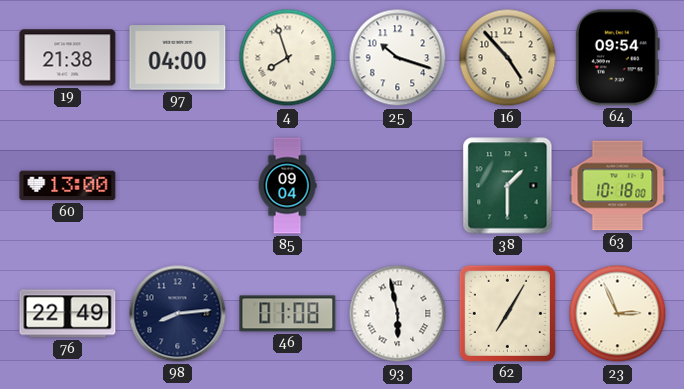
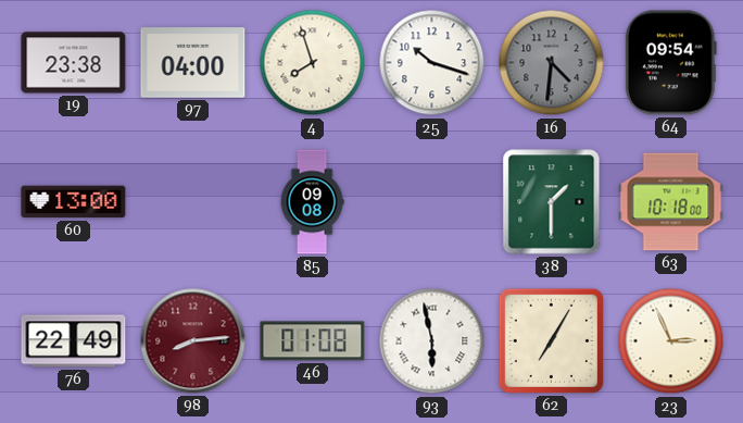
19: 21:38 -> 23:38
16: 4:53 -> 4:31
16 dial: cream -> grey
85: 09:04 -> 09:08
98 dial: navy -> burgundy
